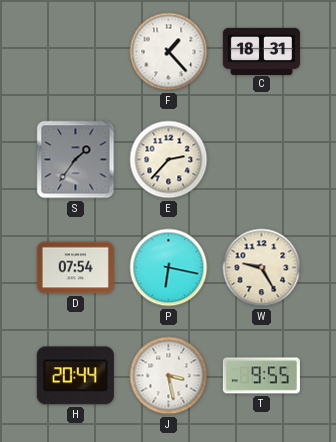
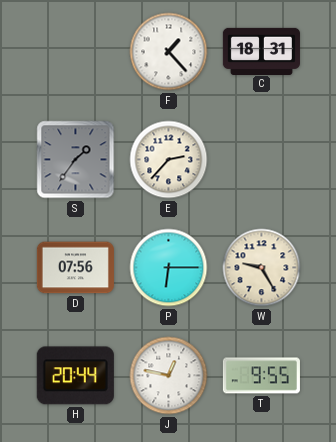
D: 07:54 -> 07:56
P: 6:17 -> 6:15
J: 3:28 -> 12:47
